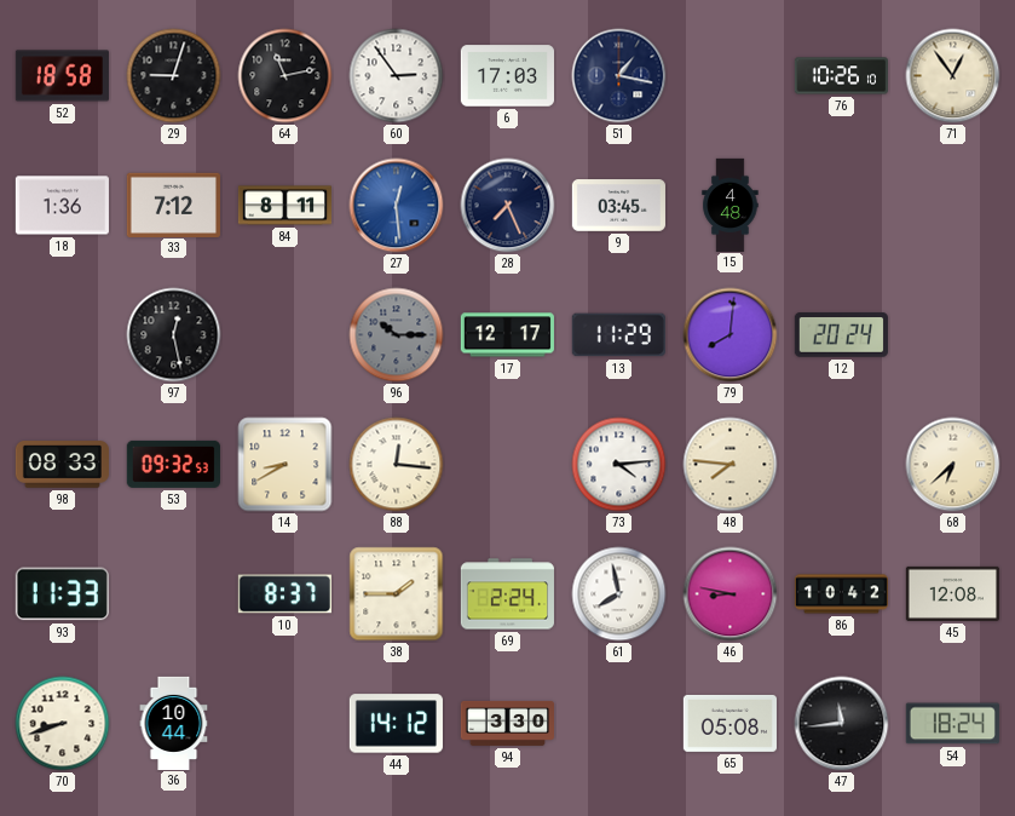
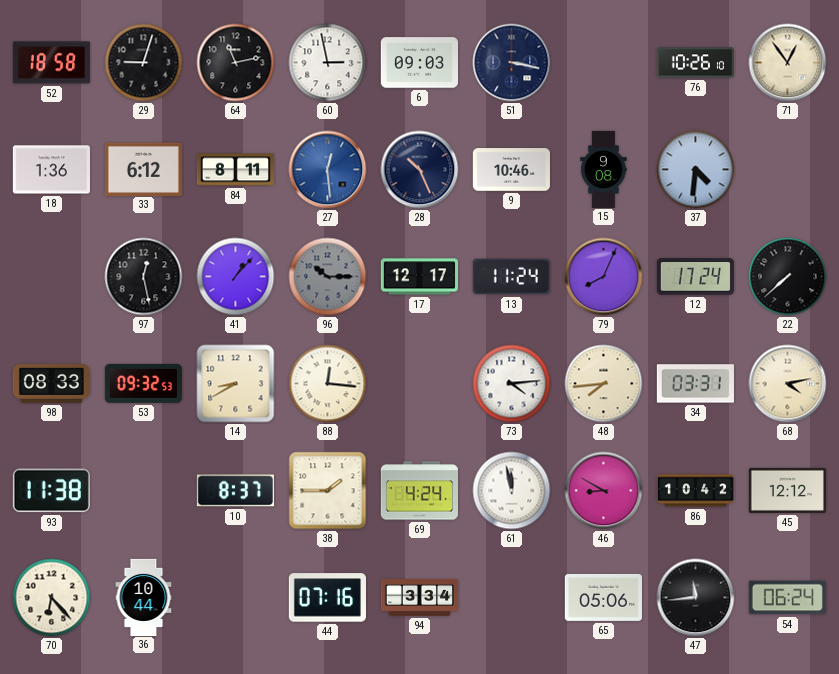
60: 2:54 -> 2:58
6: 17:03 -> 09:03
51: 1:17 -> 3:17
33: 7:12 -> 6:12
28: 7:26 -> 10:26
9: 03:45 -> 10:46
15: 4:48 -> 9:08
37: none -> 4:31
41: none -> 1:07
13: 11:29 -> 11:24
79: 8:01 -> 8:04
12: 20:24 -> 17:24
22: none -> 7:38
48: 7:46 -> 7:44
34: none -> 03:31
68: 6:38 -> 4:13
93: 11:33 -> 11:38
69: 2:24 -> 4:24
61: 7:58 -> 11:58
46: 8:47 -> 8:50
45: 12:08 -> 12:12
70: 8:42 -> 6:23
44: 14:12 -> 07:16
94: 3:30 -> 3:34
65: 05:08 -> 05:06
54: 18:24 -> 06:24
